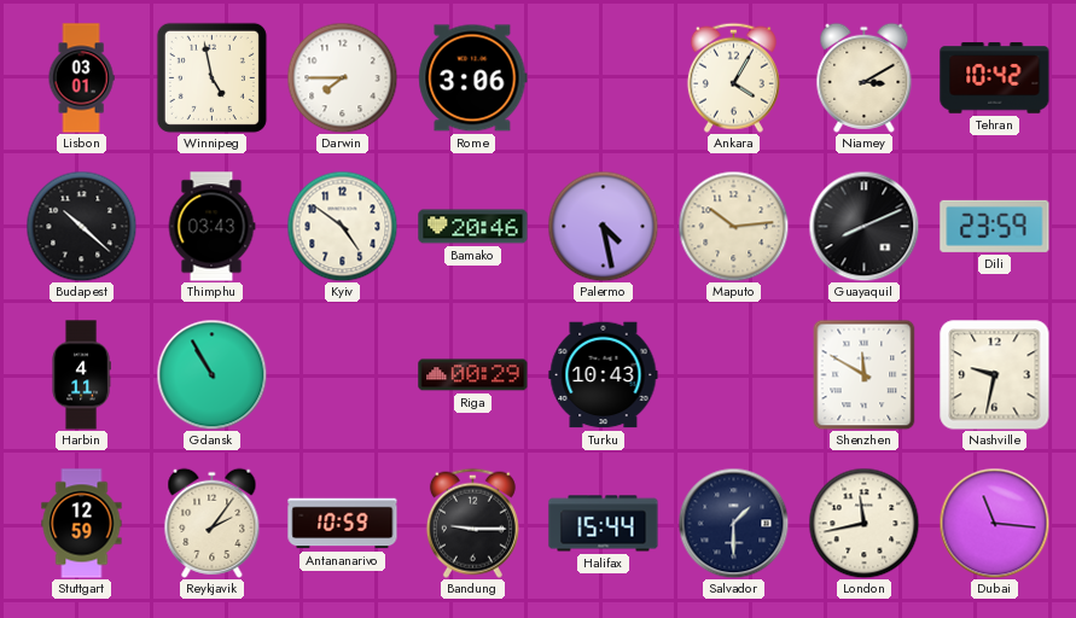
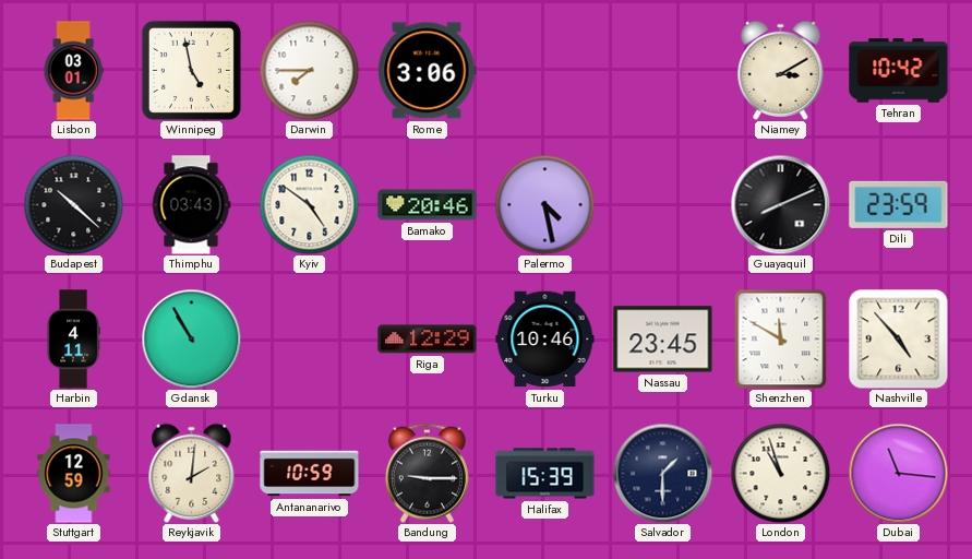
Ankara: 4:05 -> none
Maputo: 10:14 -> none
Riga: 00:29 -> 12:29
Turku: 10:43 -> 10:46
Nassau: none -> 23:45
Nashville: 9:32 -> 4:53
Reykjavik: 2:06 -> 2:01
Halifax: 15:44 -> 15:39
London: 11:43 -> 10:57
